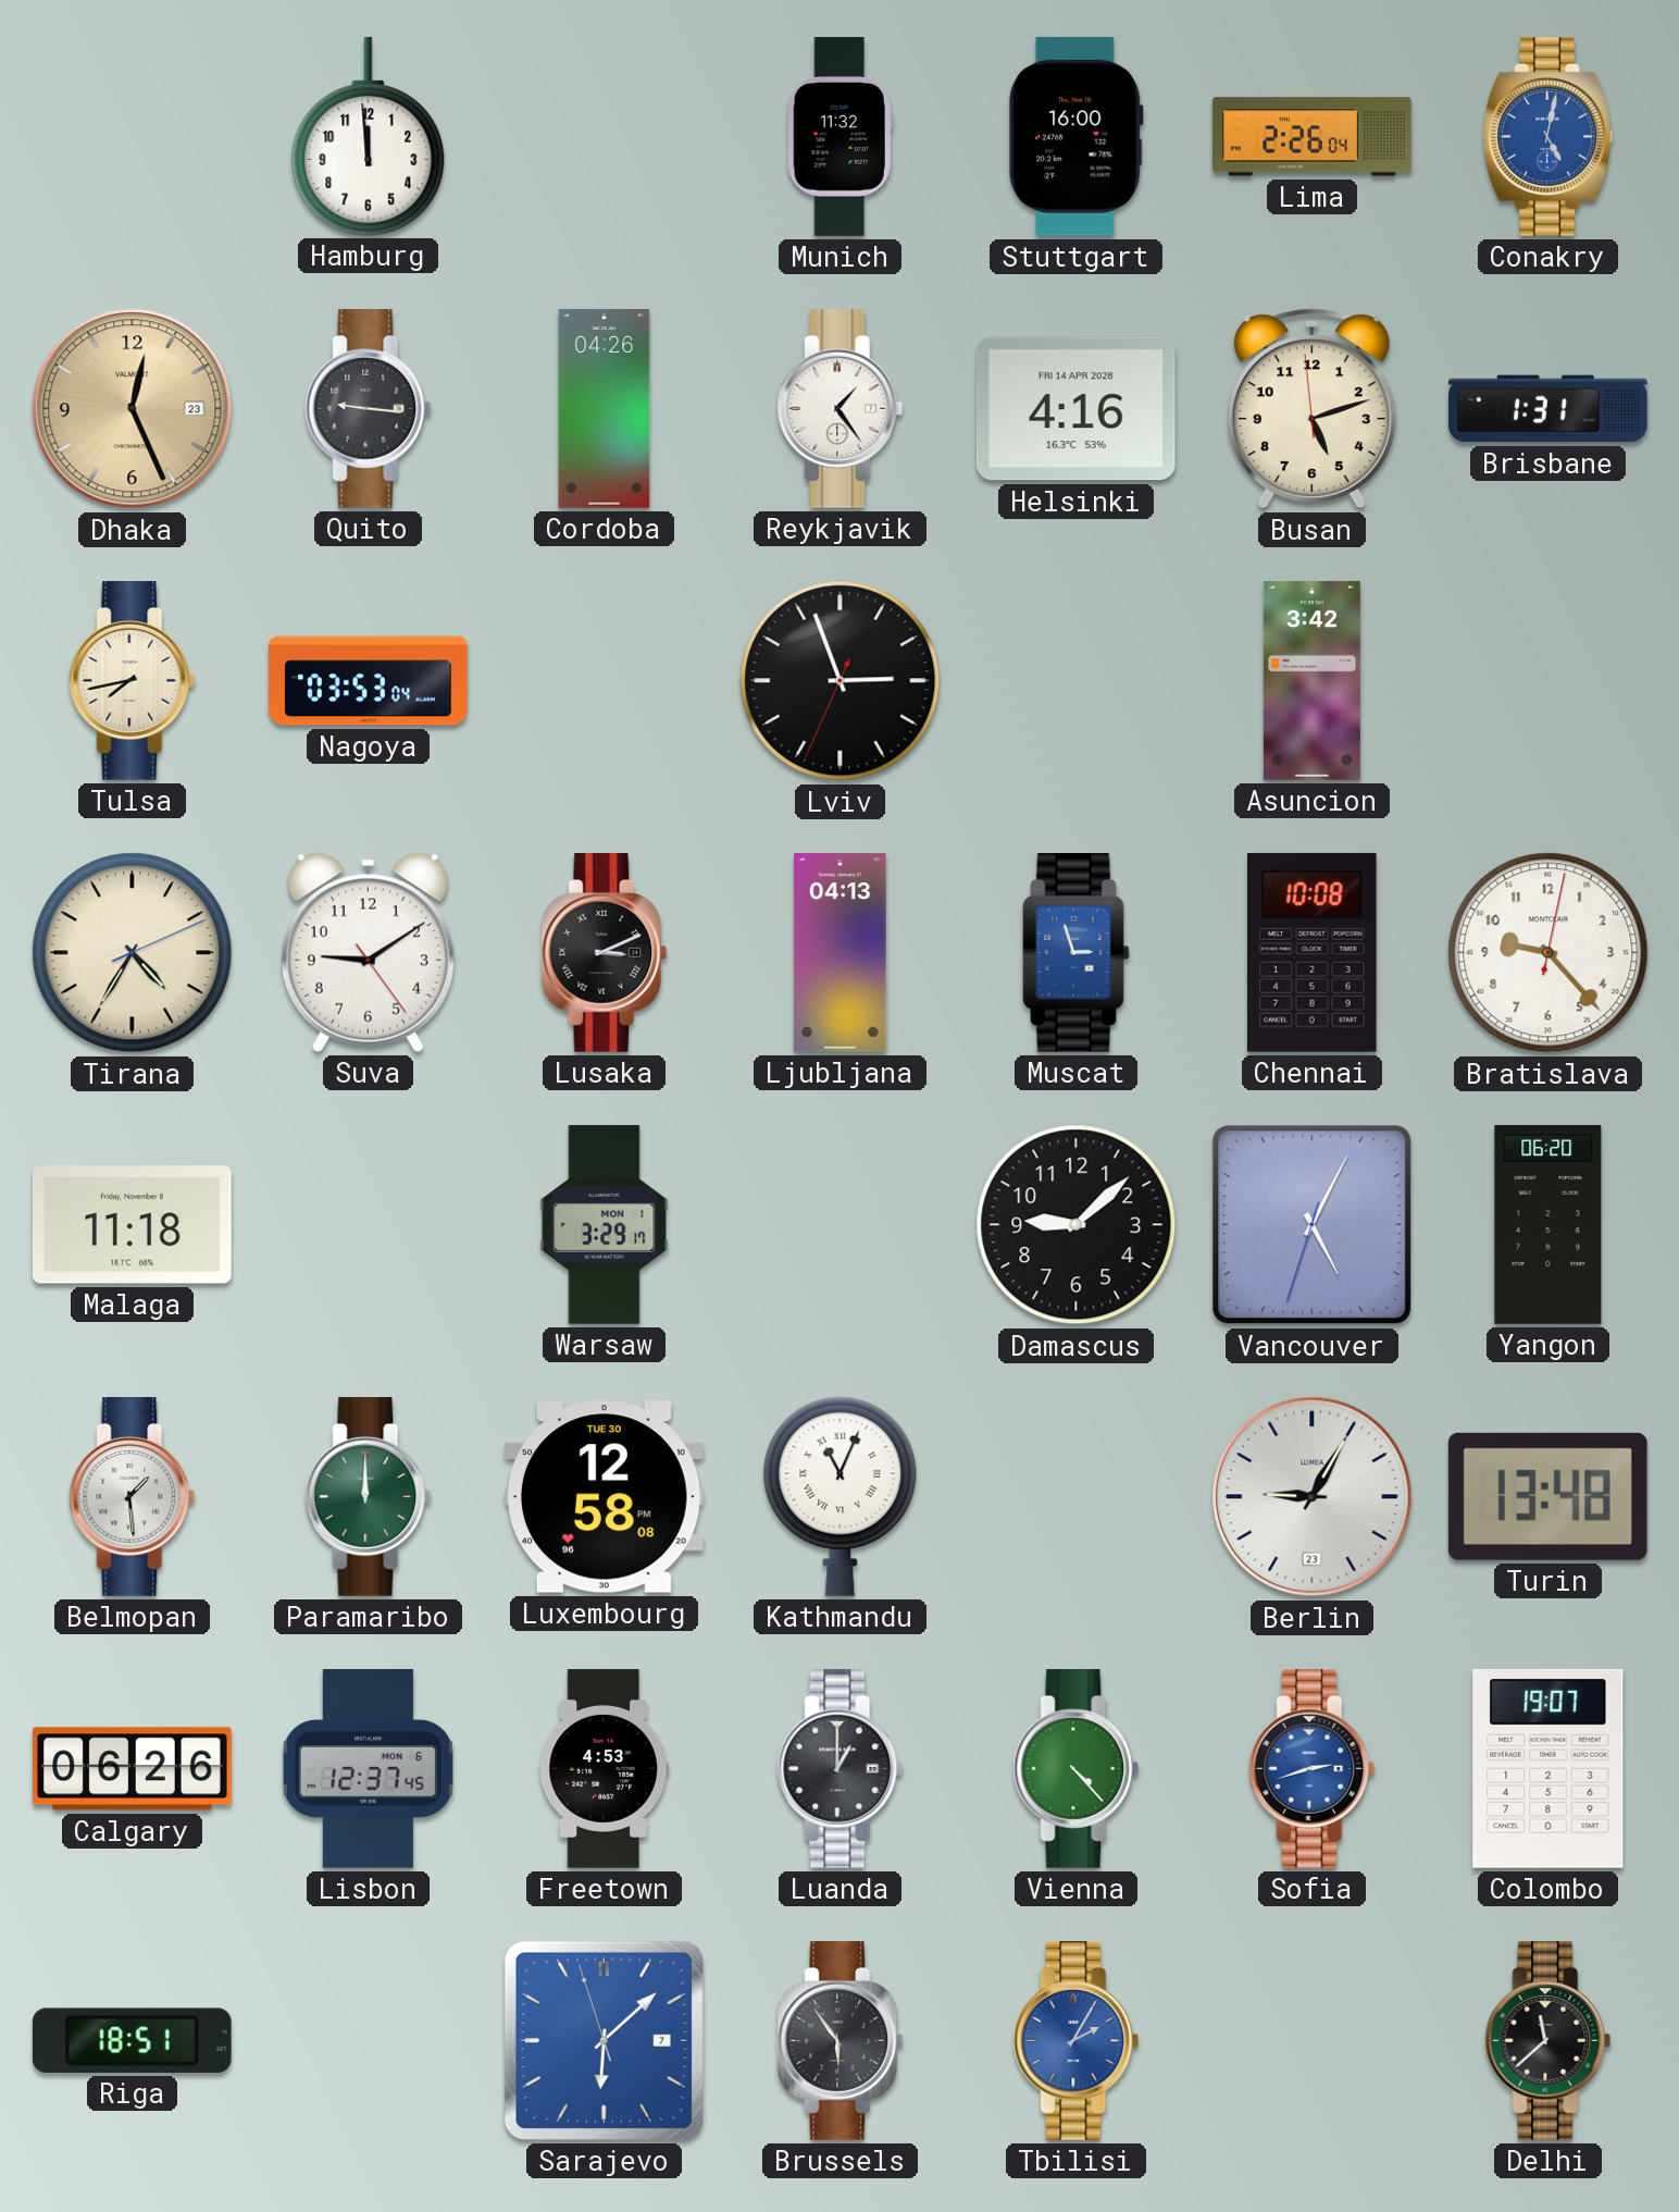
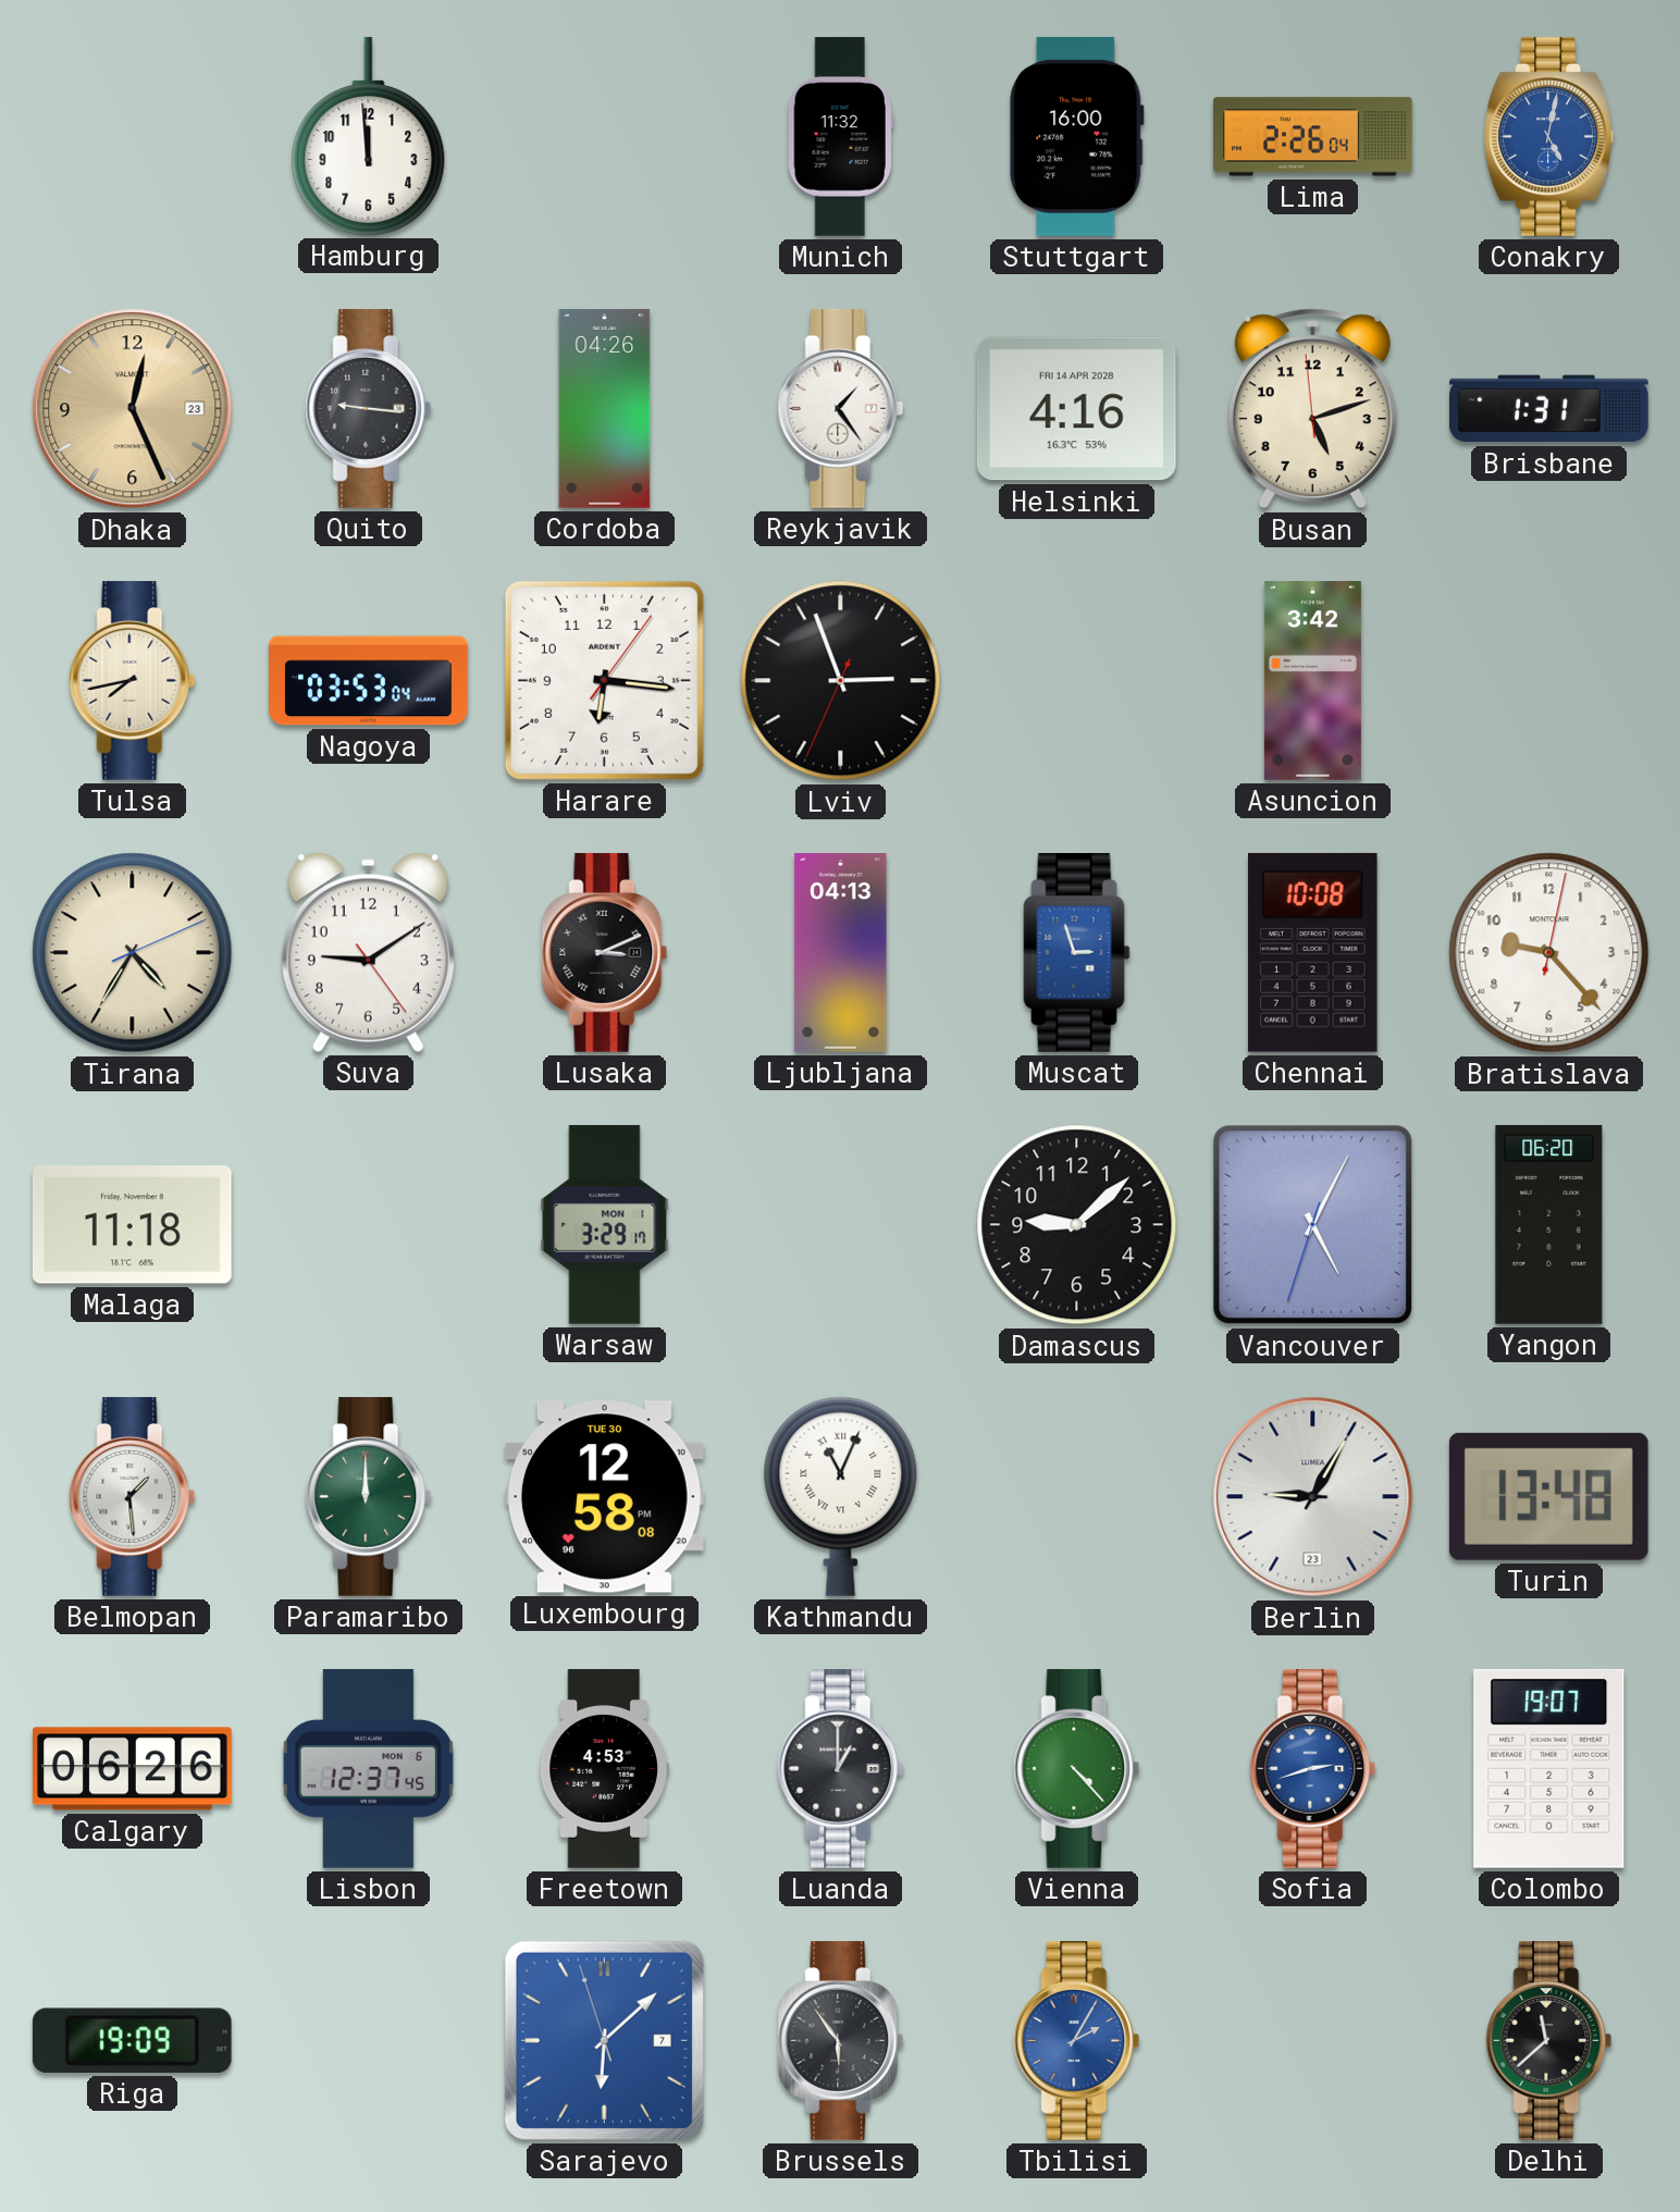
Harare: none -> 6:16
Riga: 18:51 -> 19:09
